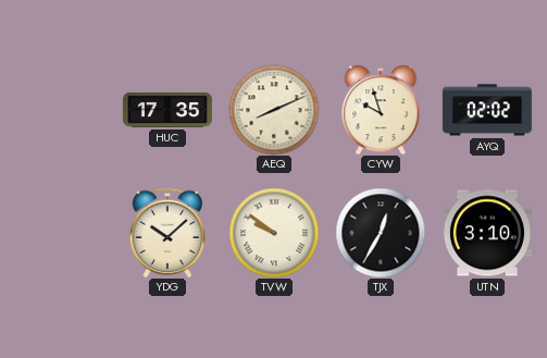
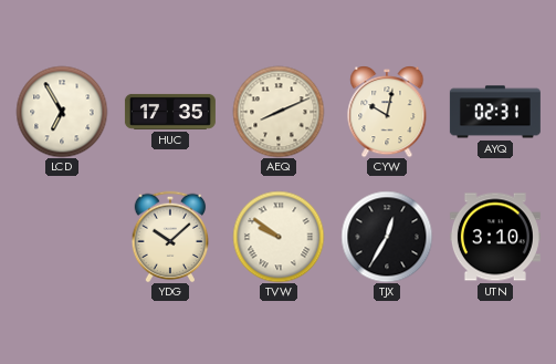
LCD: none -> 6:55
CYW: 9:57 -> 10:02
AYQ: 02:02 -> 02:31
